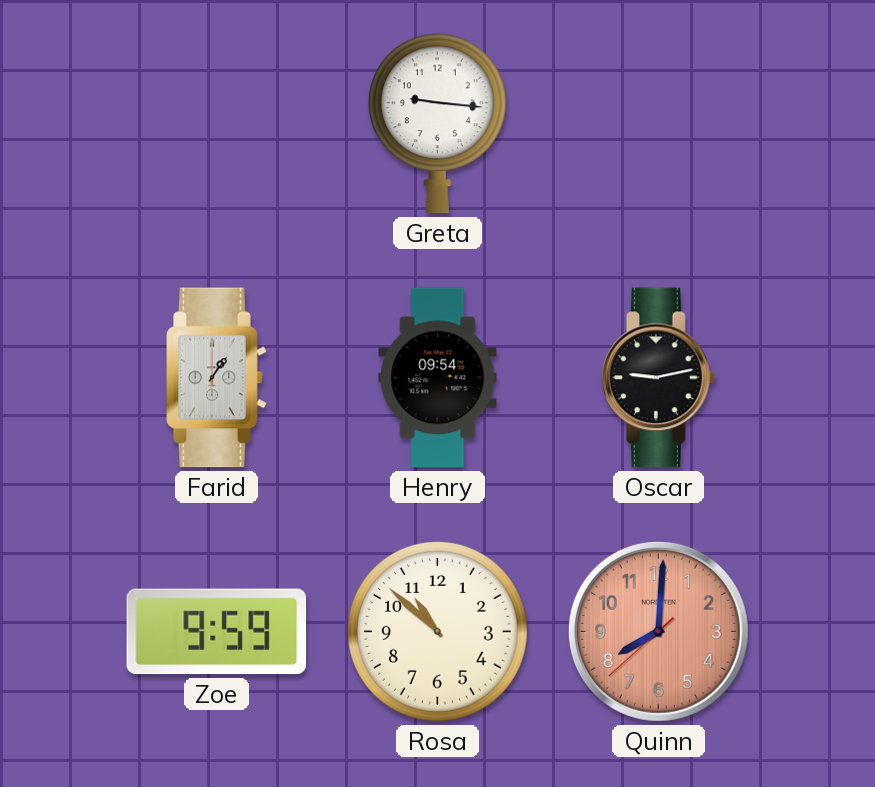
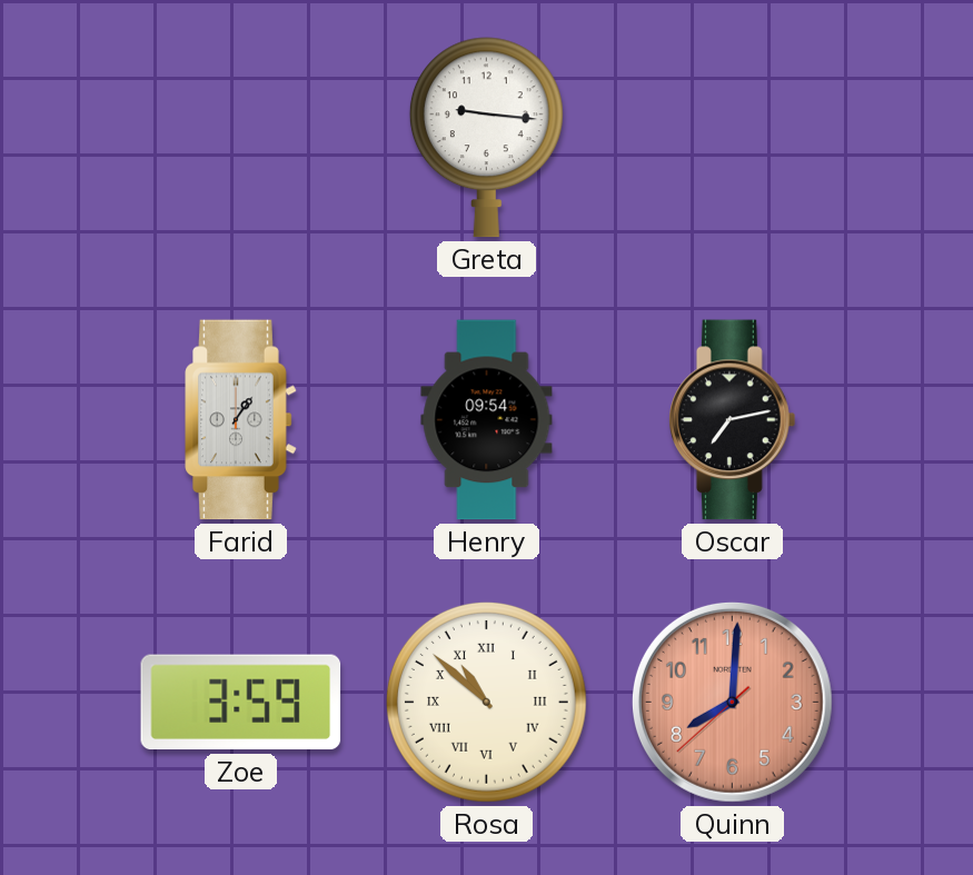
Oscar: 9:13 -> 7:13
Zoe: 9:59 -> 3:59
Rosa numerals: Arabic -> Roman
